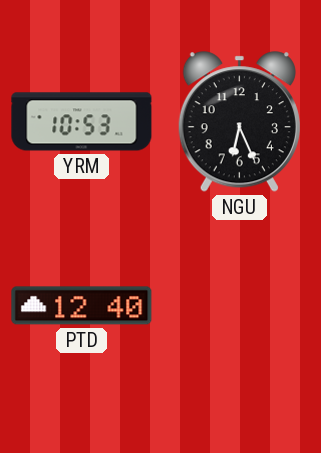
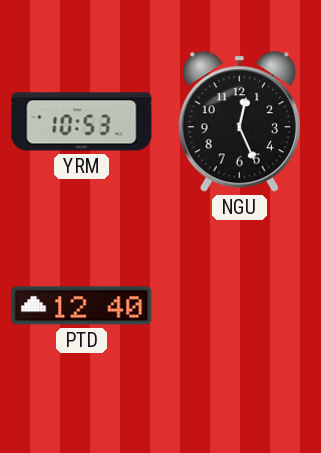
NGU: 6:26 -> 12:26
